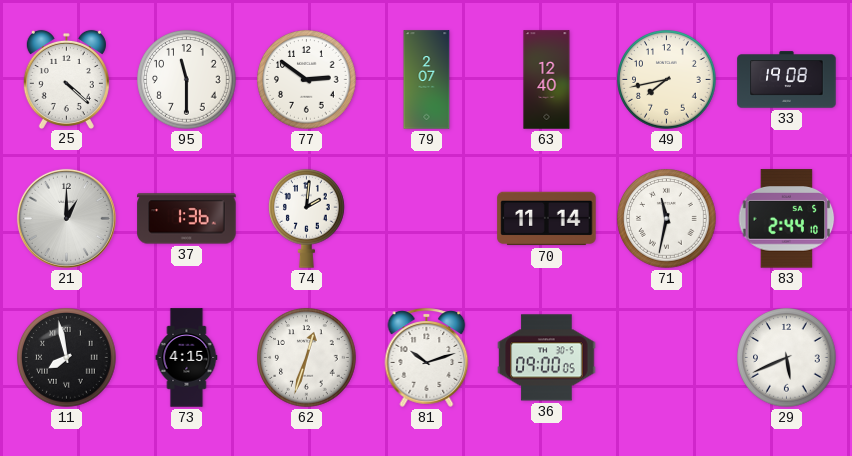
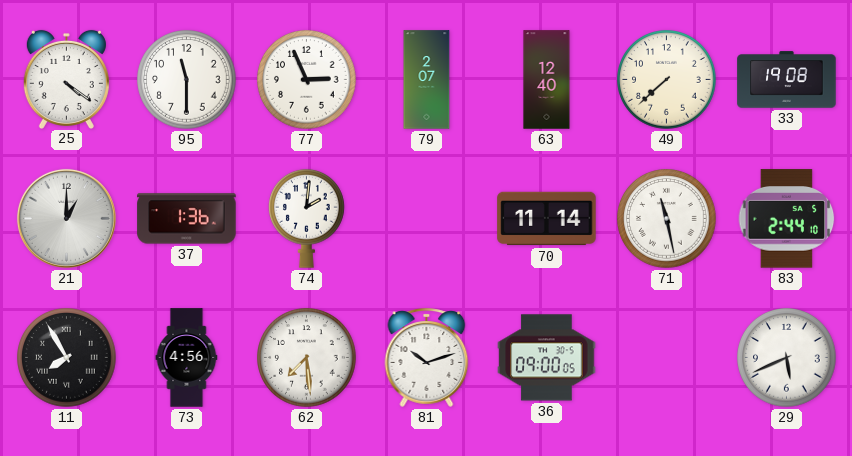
25: 4:22 -> 4:21
77: 2:51 -> 2:56
49: 7:43 -> 7:38
71: 11:32 -> 11:28
11: 7:58 -> 7:55
73: 4:15 -> 4:56
62: 12:33 -> 7:29
